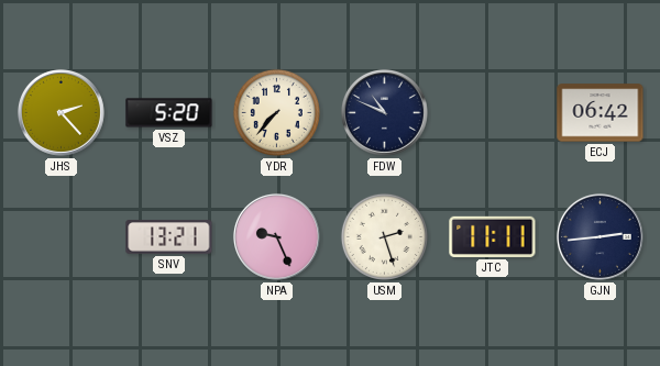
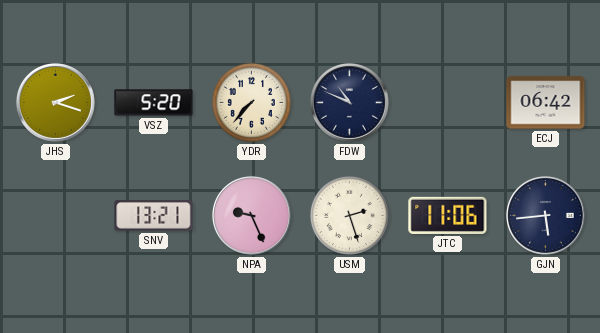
JHS: 2:23 -> 2:18
JTC: 11:11 -> 11:06
GJN: 2:44 -> 5:44
